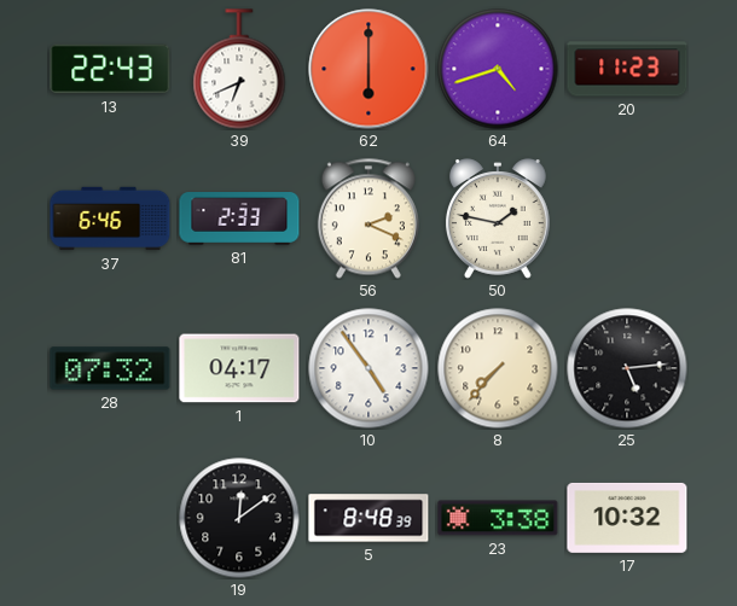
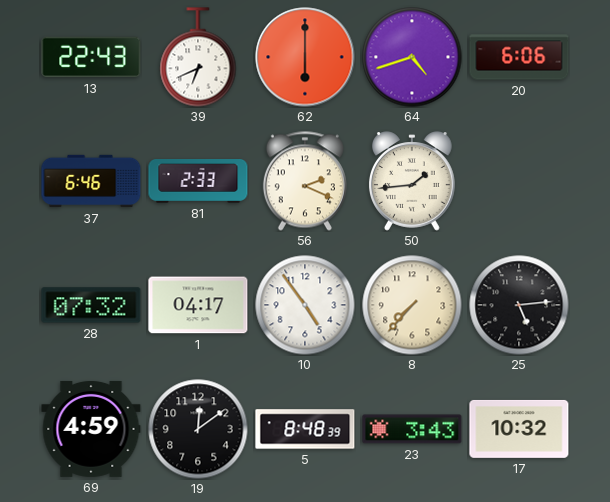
20: 11:23 -> 6:06
50: 1:47 -> 1:44
69: none -> 4:59
23: 3:38 -> 3:43
